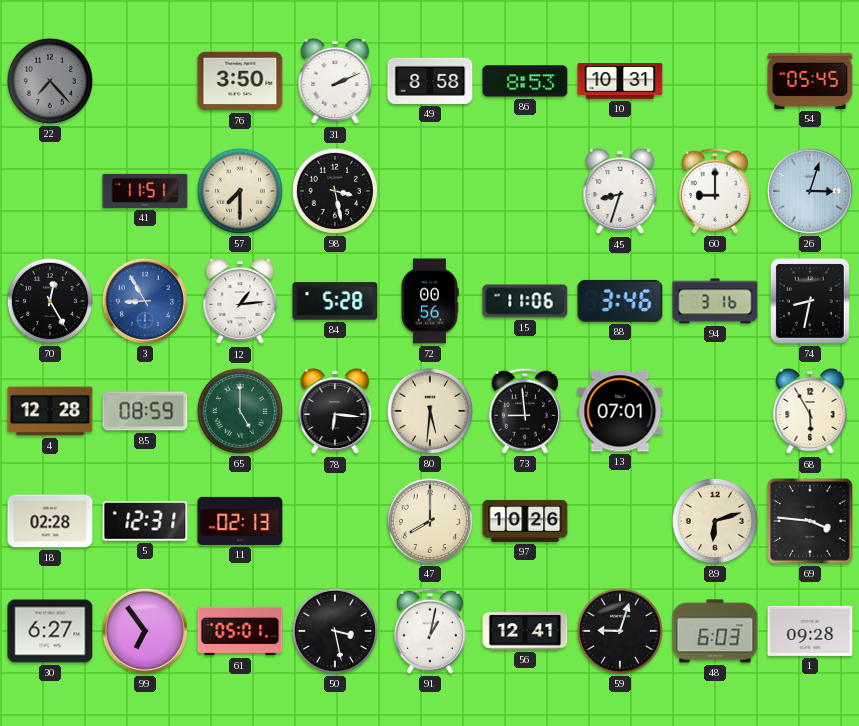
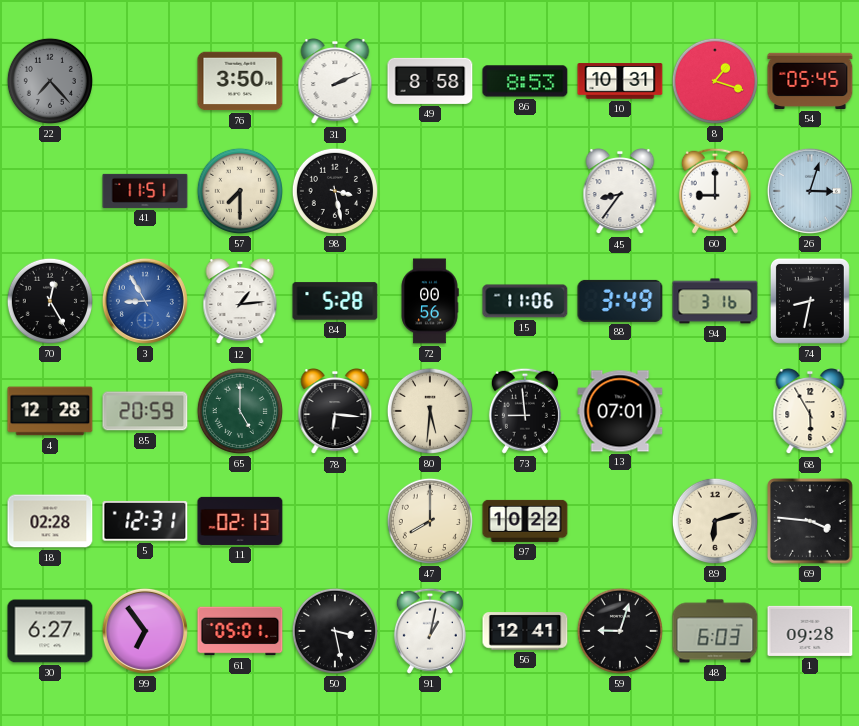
8: none -> 1:18
45: 8:33 -> 8:36
88: 3:46 -> 3:49
85: 08:59 -> 20:59
97: 10:26 -> 10:22
